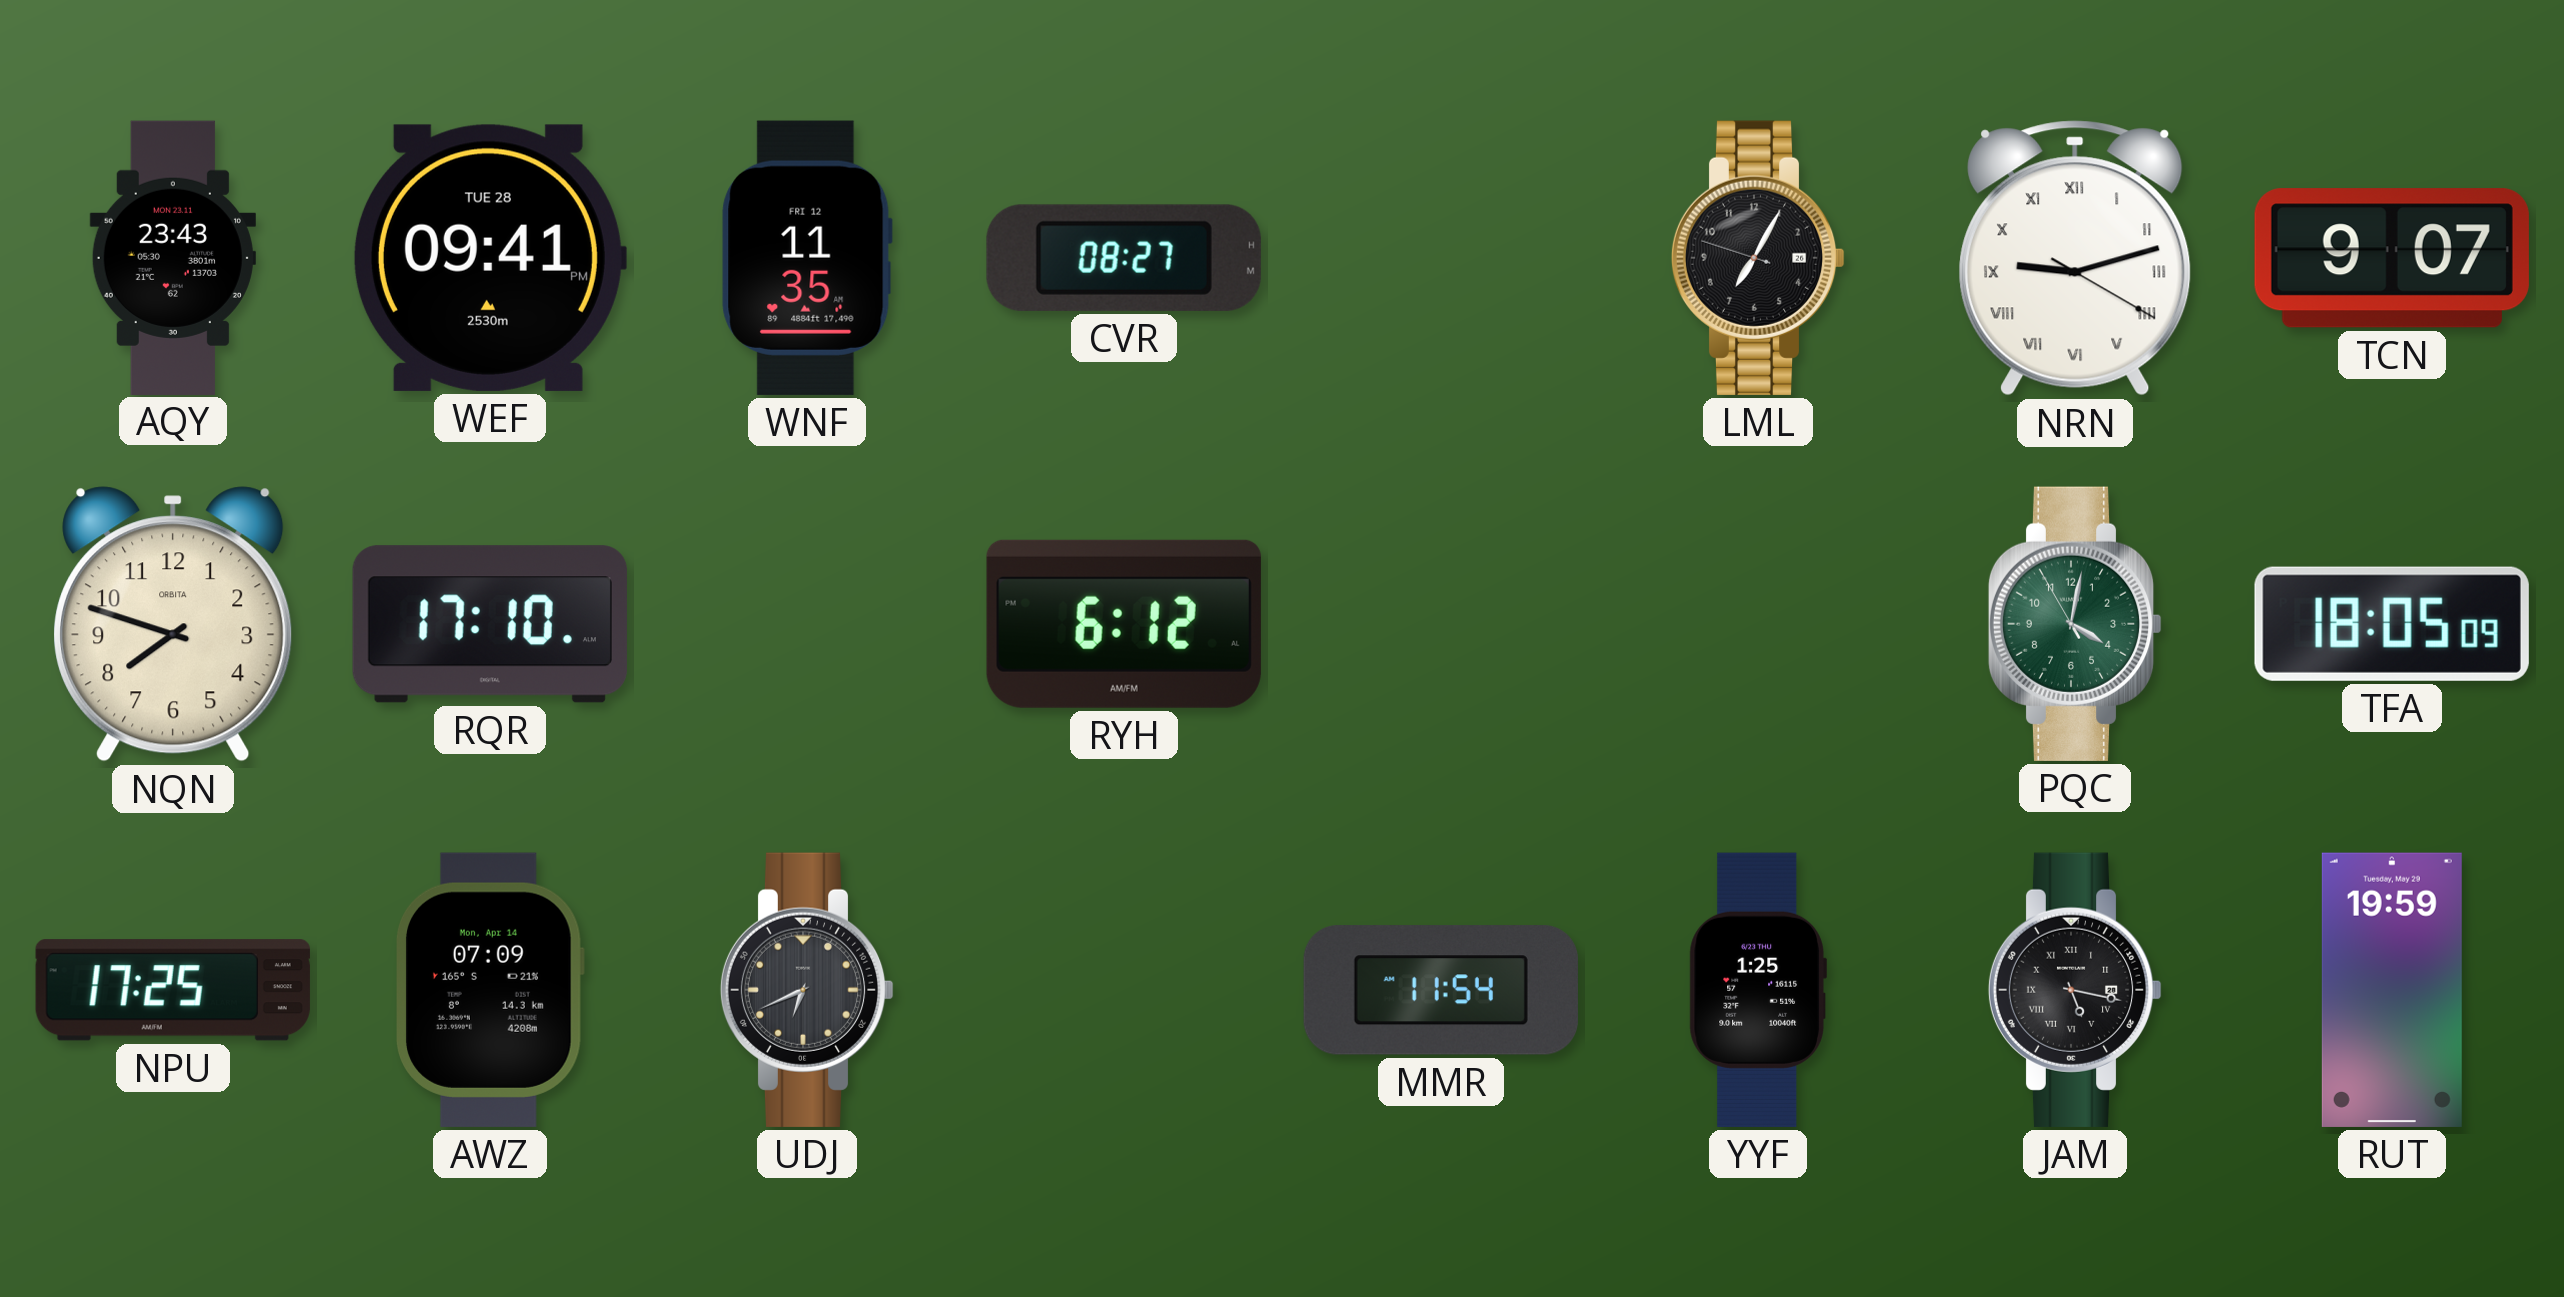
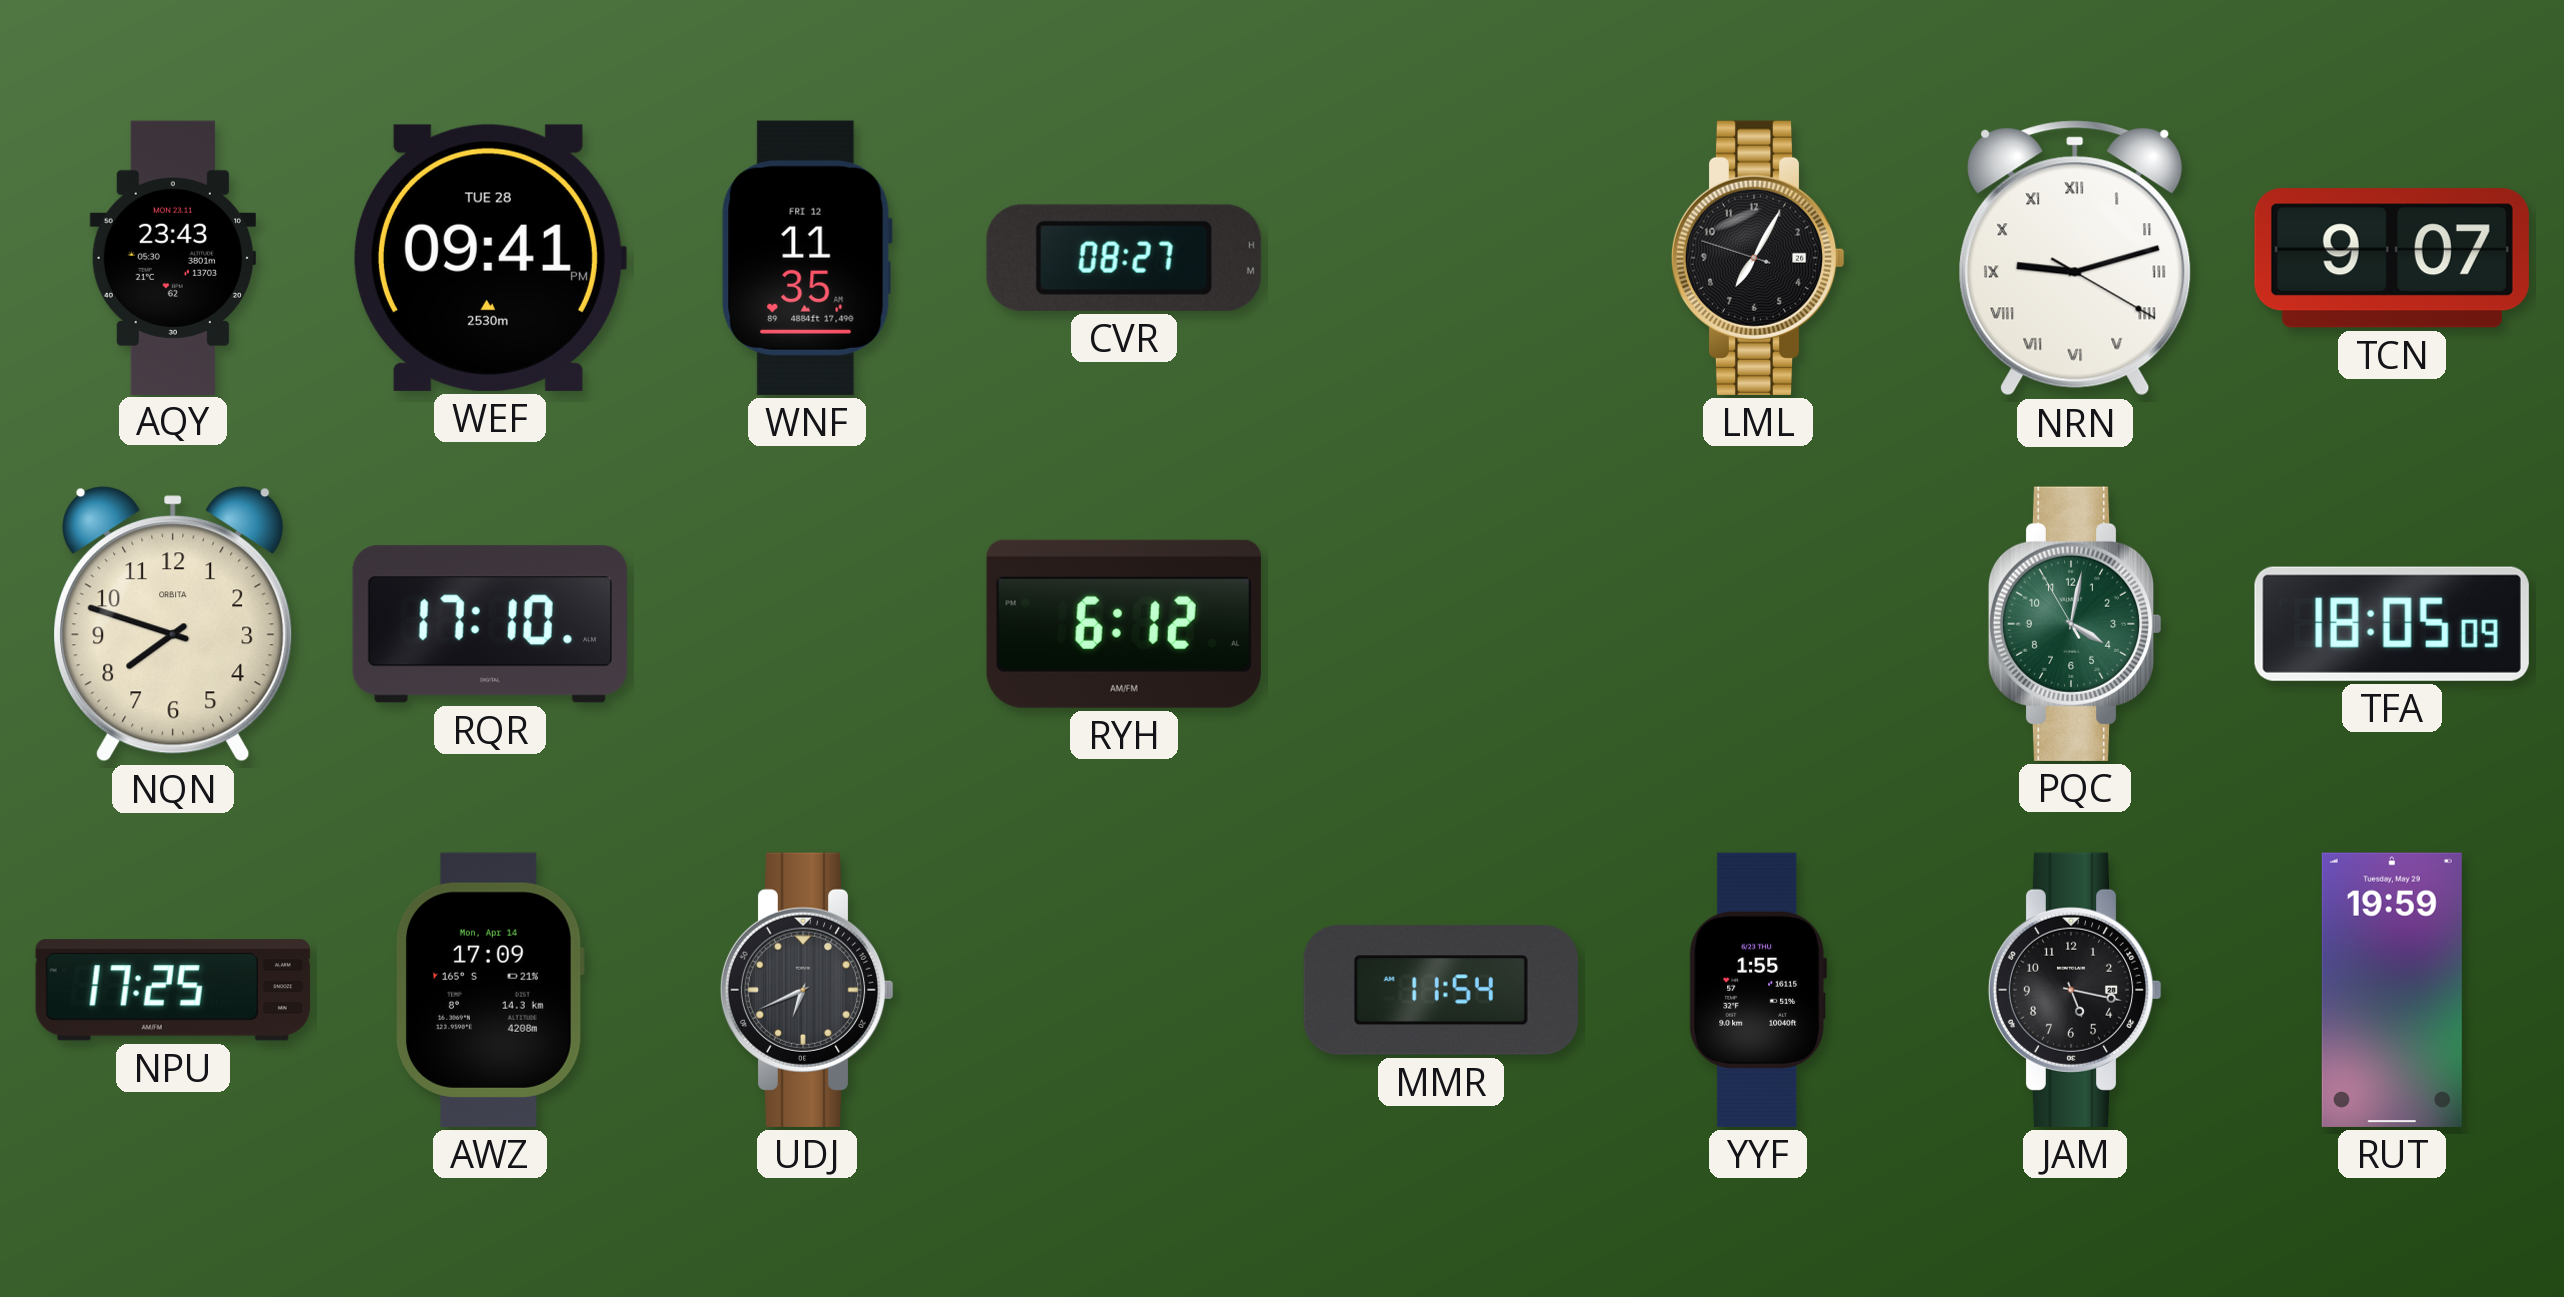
AWZ: 07:09 -> 17:09
YYF: 1:25 -> 1:55
JAM numerals: Roman -> Arabic
